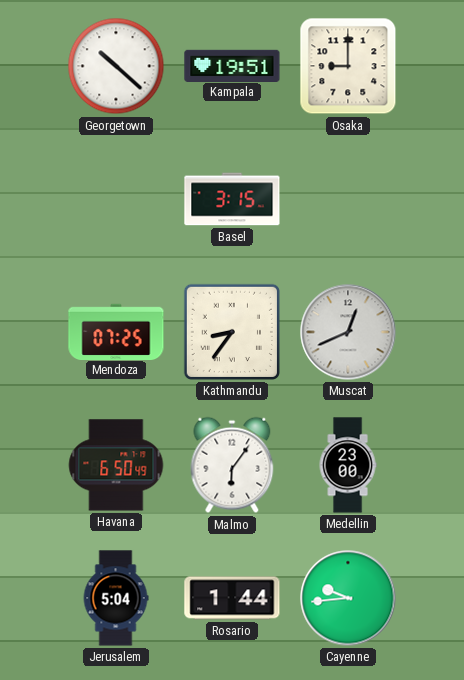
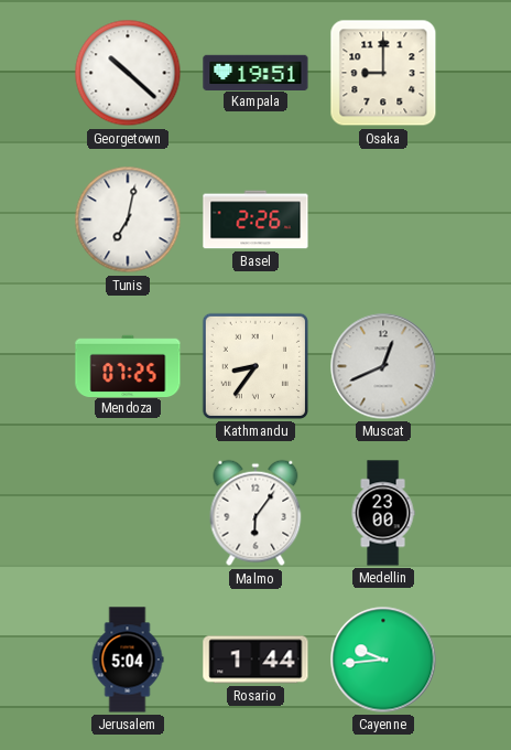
Tunis: none -> 7:02
Basel: 3:15 -> 2:26
Havana: 6:50 -> none
